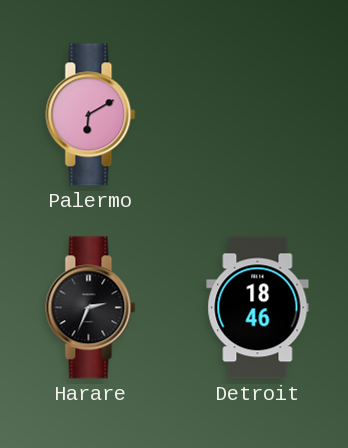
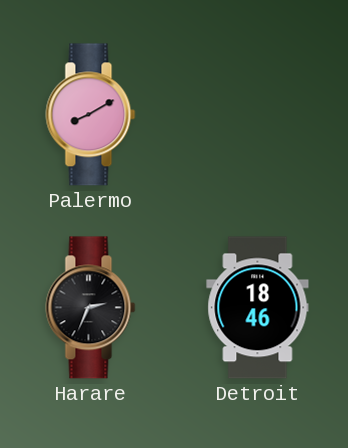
Palermo: 6:10 -> 8:10
